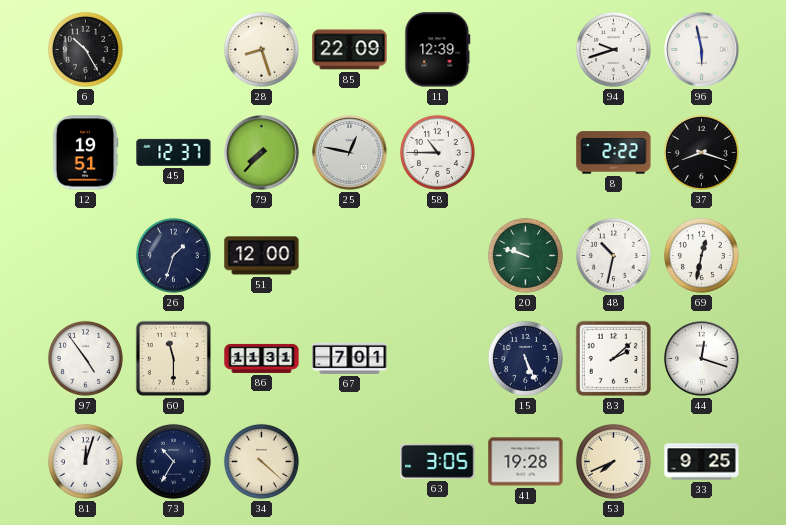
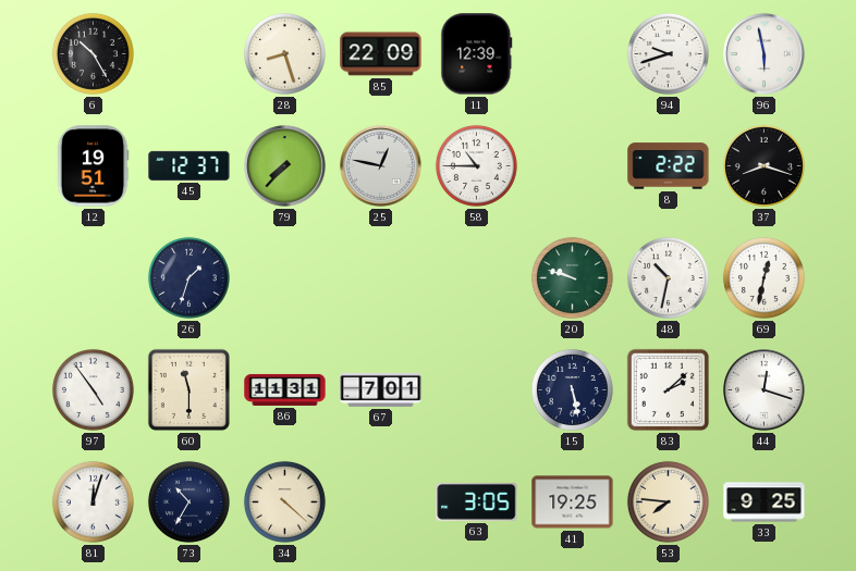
51: 12:00 -> none
15: 5:26 -> 5:28
41: 19:28 -> 19:25
53: 7:41 -> 7:46
